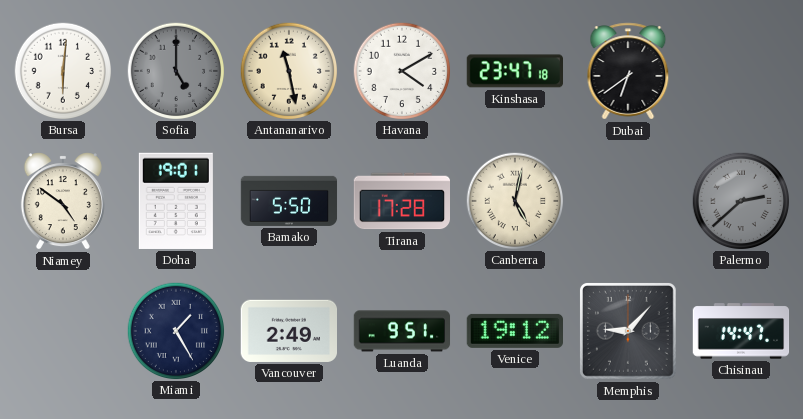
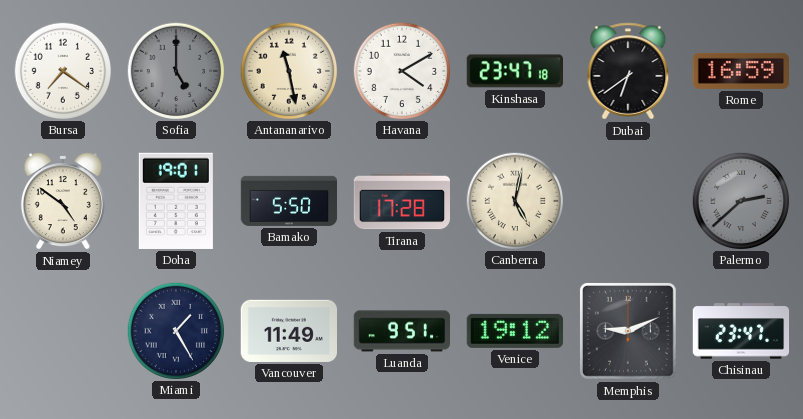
Bursa: 6:01 -> 7:21
Rome: none -> 16:59
Vancouver: 2:49 -> 11:49
Memphis: 9:07 -> 9:11
Chisinau: 14:47 -> 23:47
